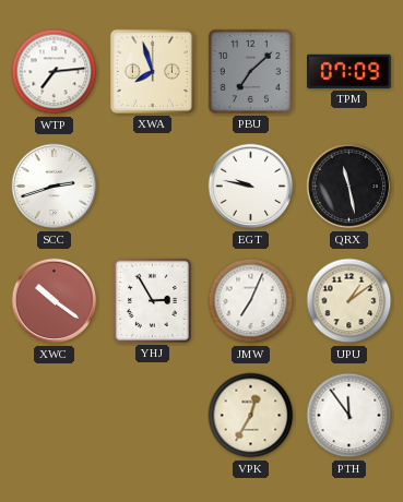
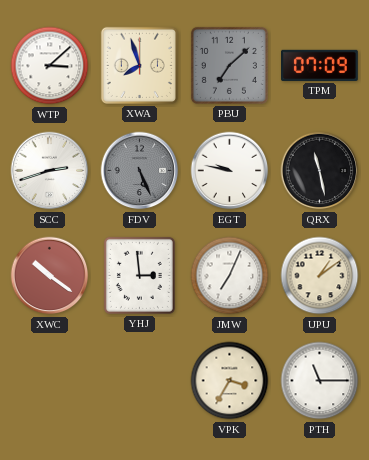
WTP: 7:14 -> 3:08
FDV: none -> 5:26
YHJ: 2:55 -> 2:59
VPK: 12:35 -> 3:35
PTH: 11:54 -> 11:15
